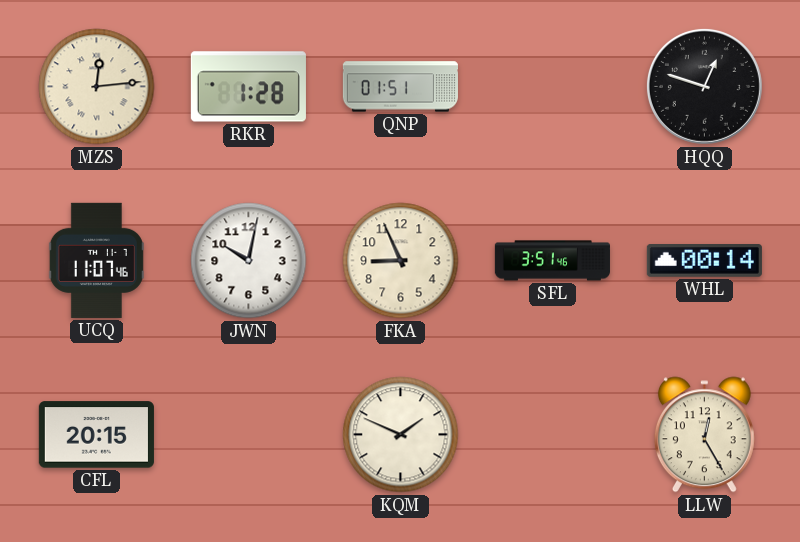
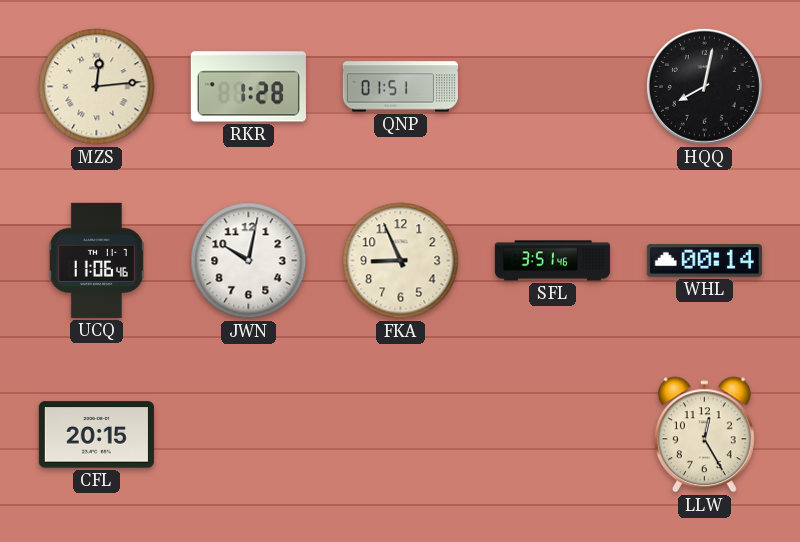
HQQ: 12:48 -> 8:02
UCQ: 11:07 -> 11:06
KQM: 1:49 -> none
